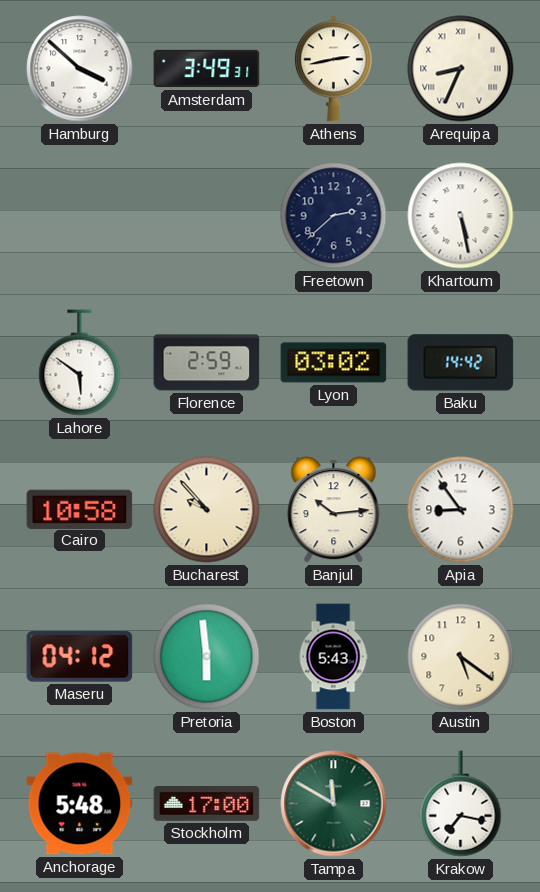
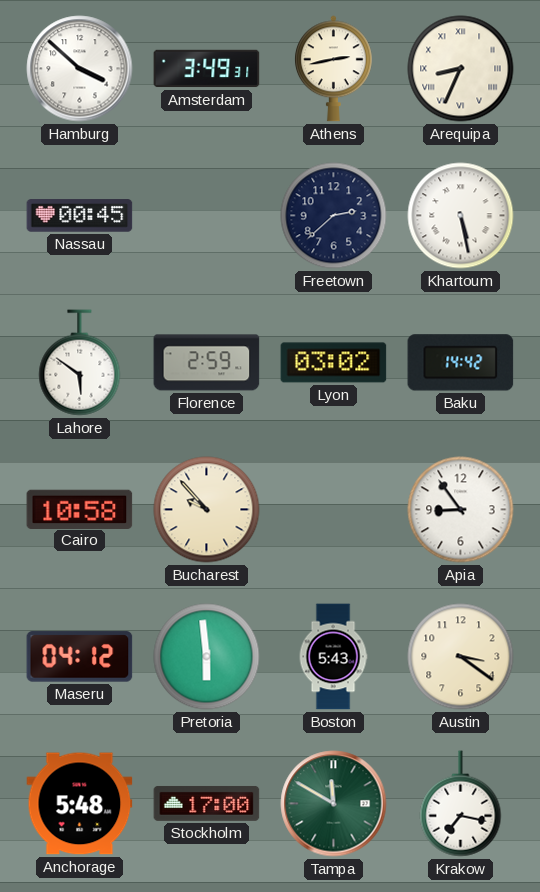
Nassau: none -> 00:45
Banjul: 10:14 -> none
Austin: 5:21 -> 3:21
